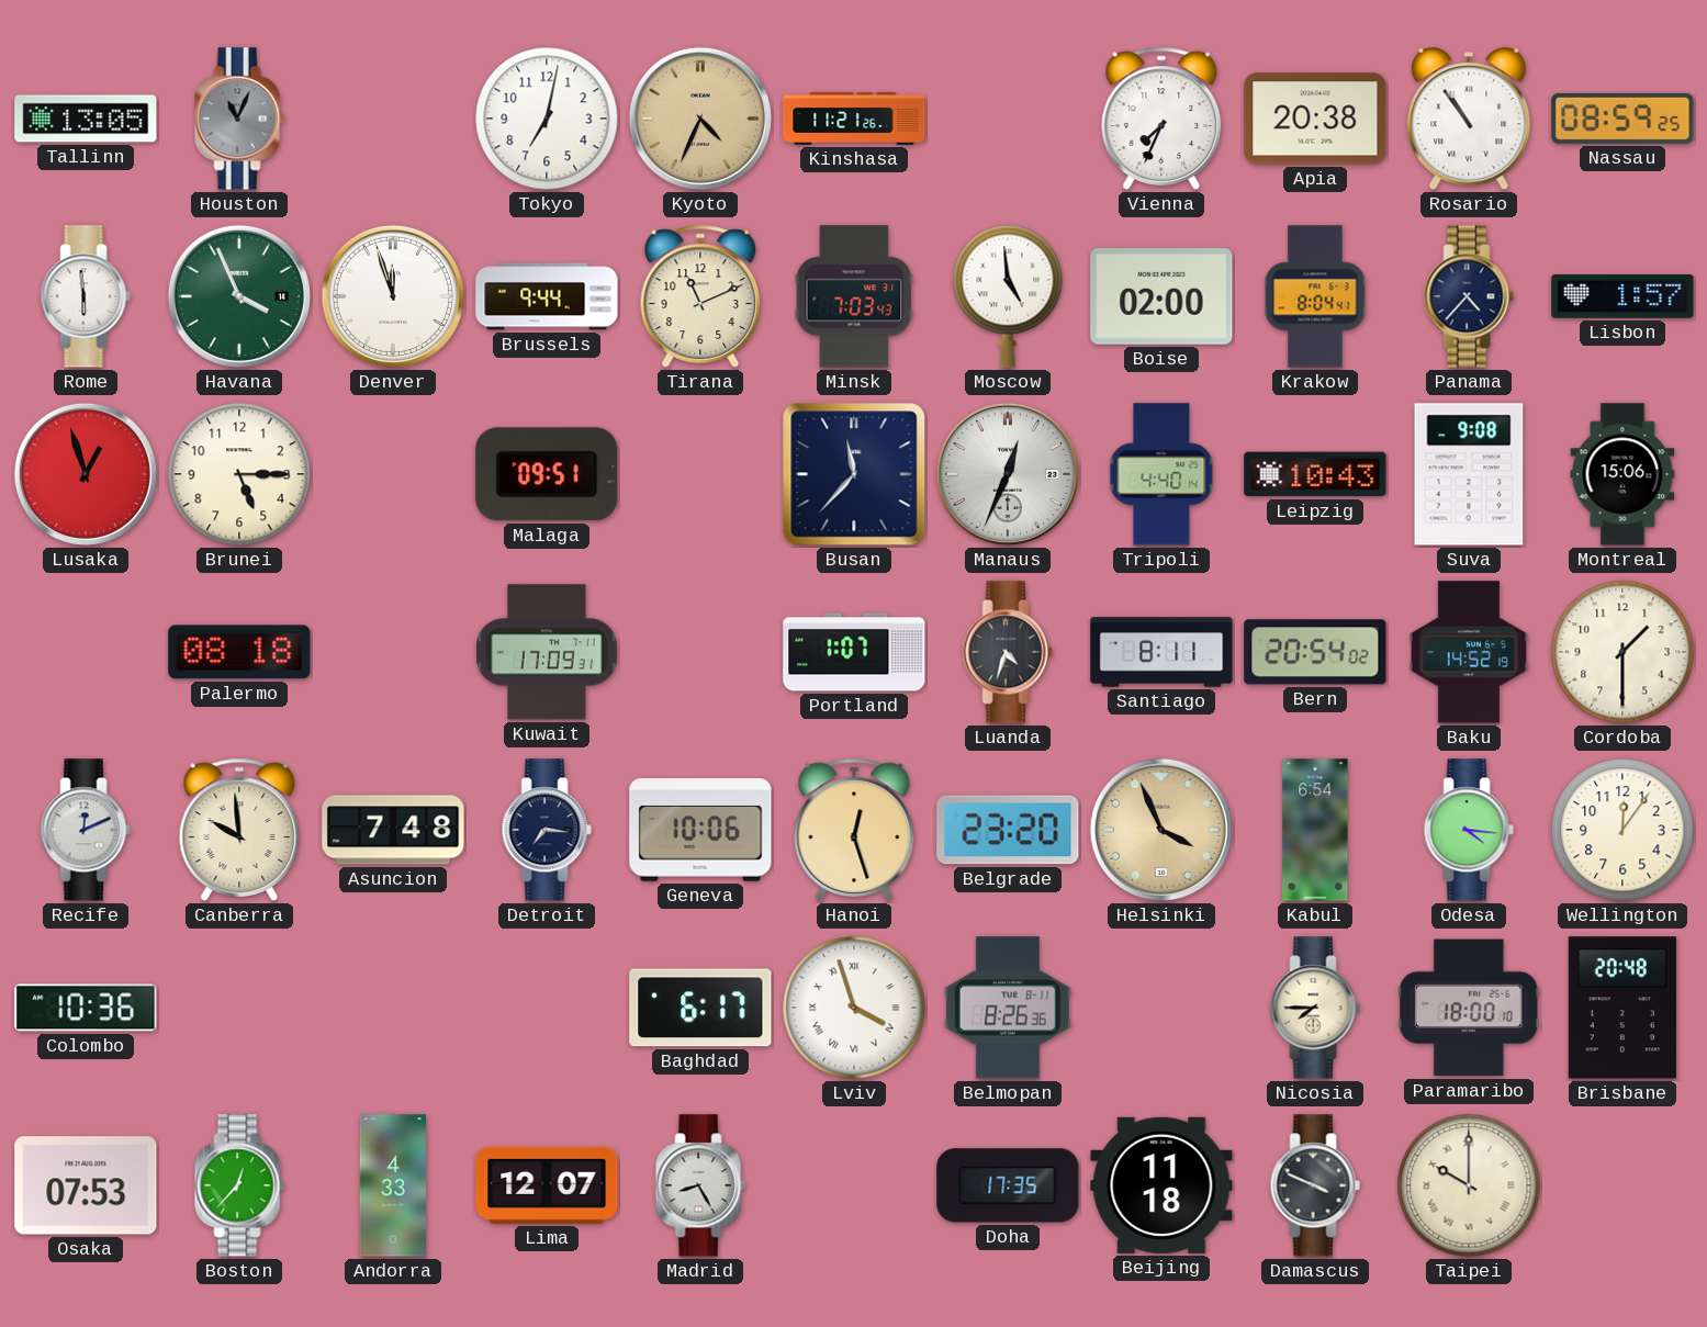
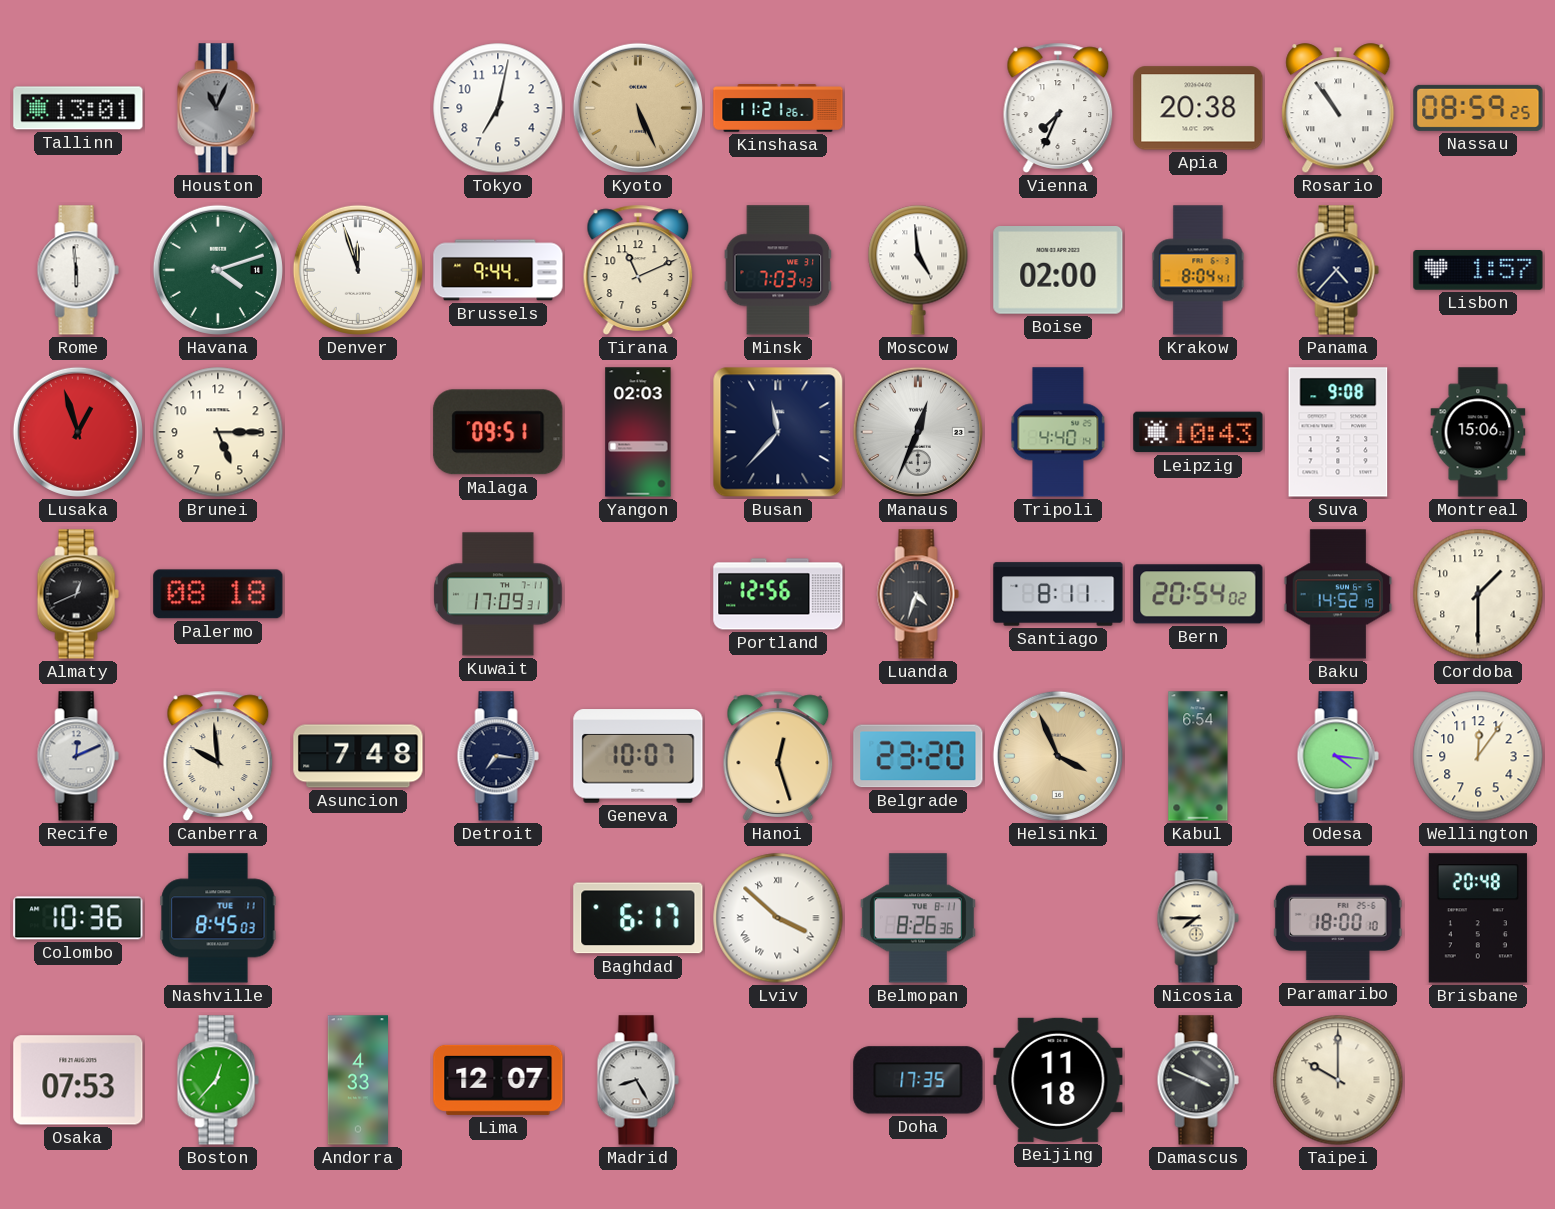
Tallinn: 13:05 -> 13:01
Kyoto: 4:34 -> 5:26
Havana: 3:56 -> 4:12
Yangon: none -> 02:03
Almaty: none -> 12:41
Portland: 1:07 -> 12:56
Geneva: 10:06 -> 10:07
Nashville: none -> 8:45
Lviv: 3:57 -> 3:52
